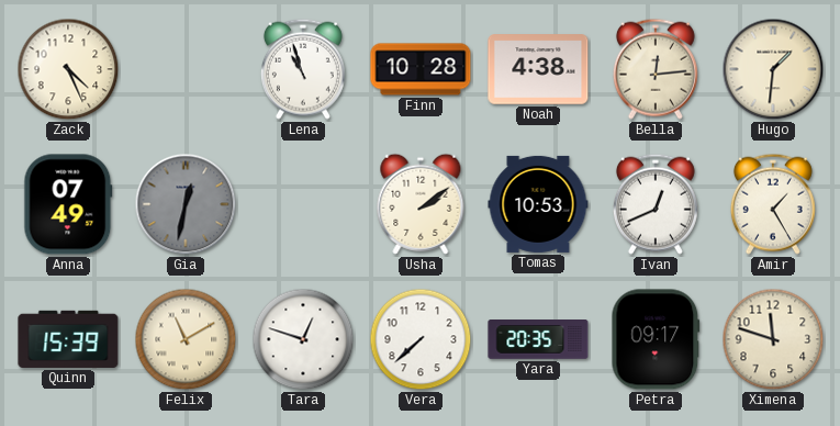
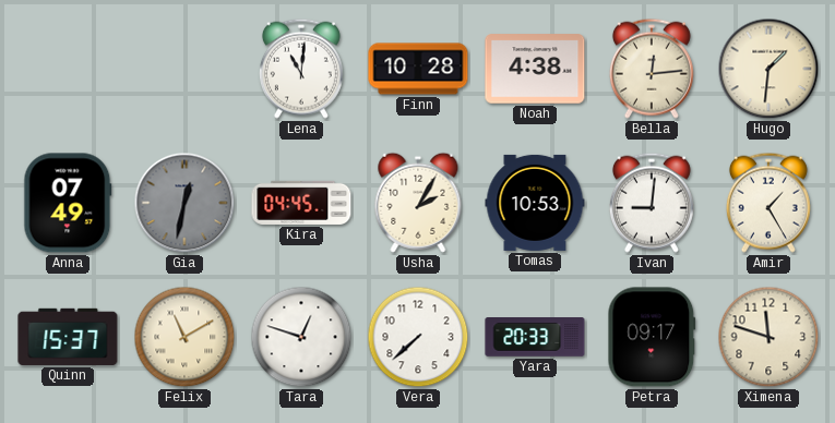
Zack: 4:26 -> none
Lena: 10:57 -> 11:01
Kira: none -> 04:45
Usha: 2:09 -> 2:05
Ivan: 12:41 -> 9:01
Quinn: 15:39 -> 15:37
Yara: 20:35 -> 20:33
